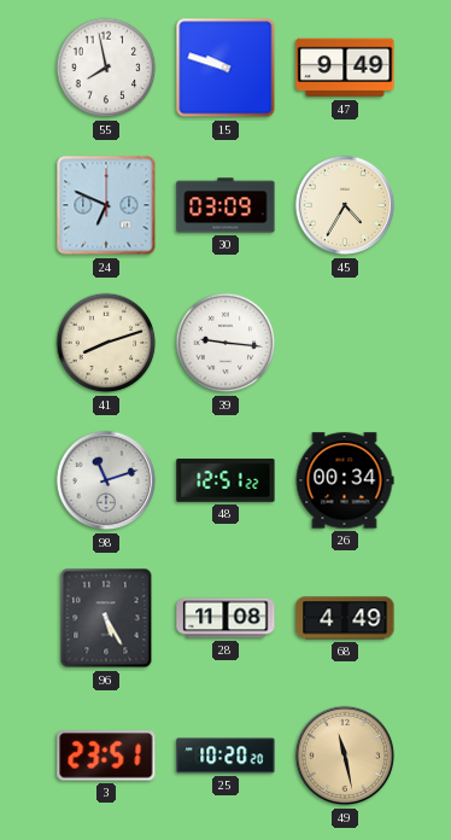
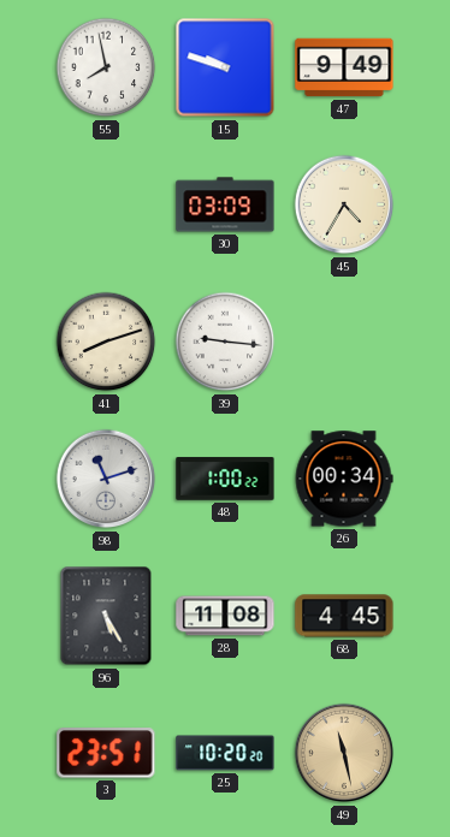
24: 6:49 -> none
48: 12:51 -> 1:00
68: 4:49 -> 4:45
